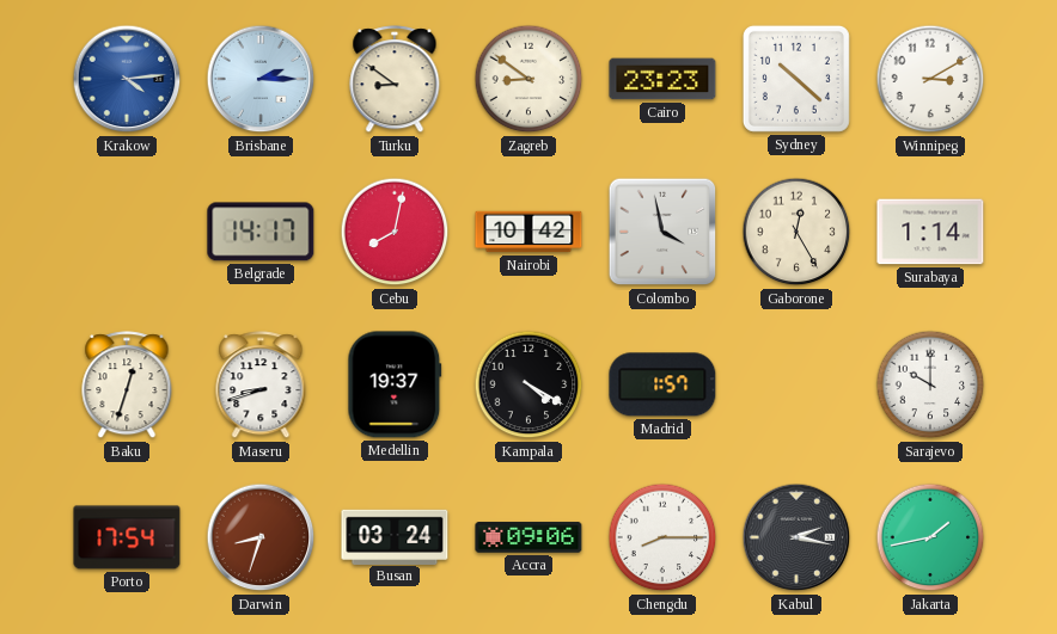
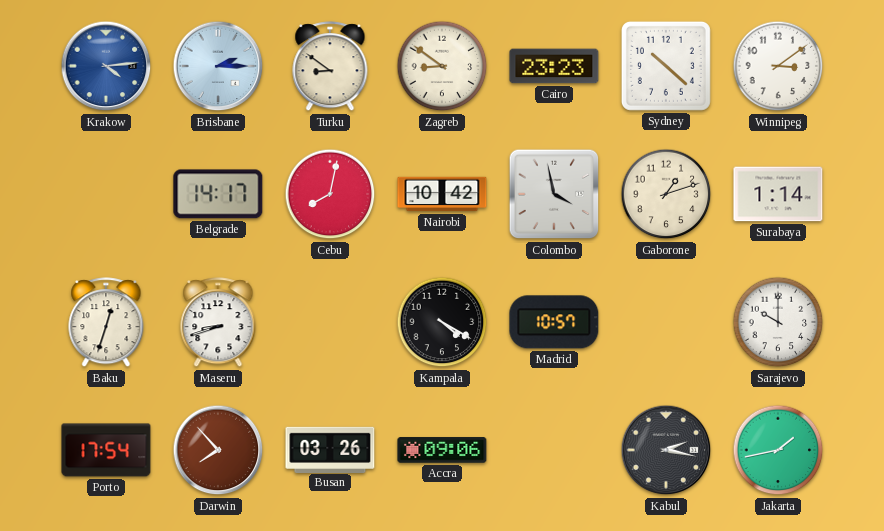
Winnipeg: 3:10 -> 3:09
Gaborone: 12:25 -> 1:12
Medellin: 19:37 -> none
Madrid: 1:57 -> 10:57
Darwin: 8:33 -> 7:53
Busan: 03:24 -> 03:26
Chengdu: 8:15 -> none
